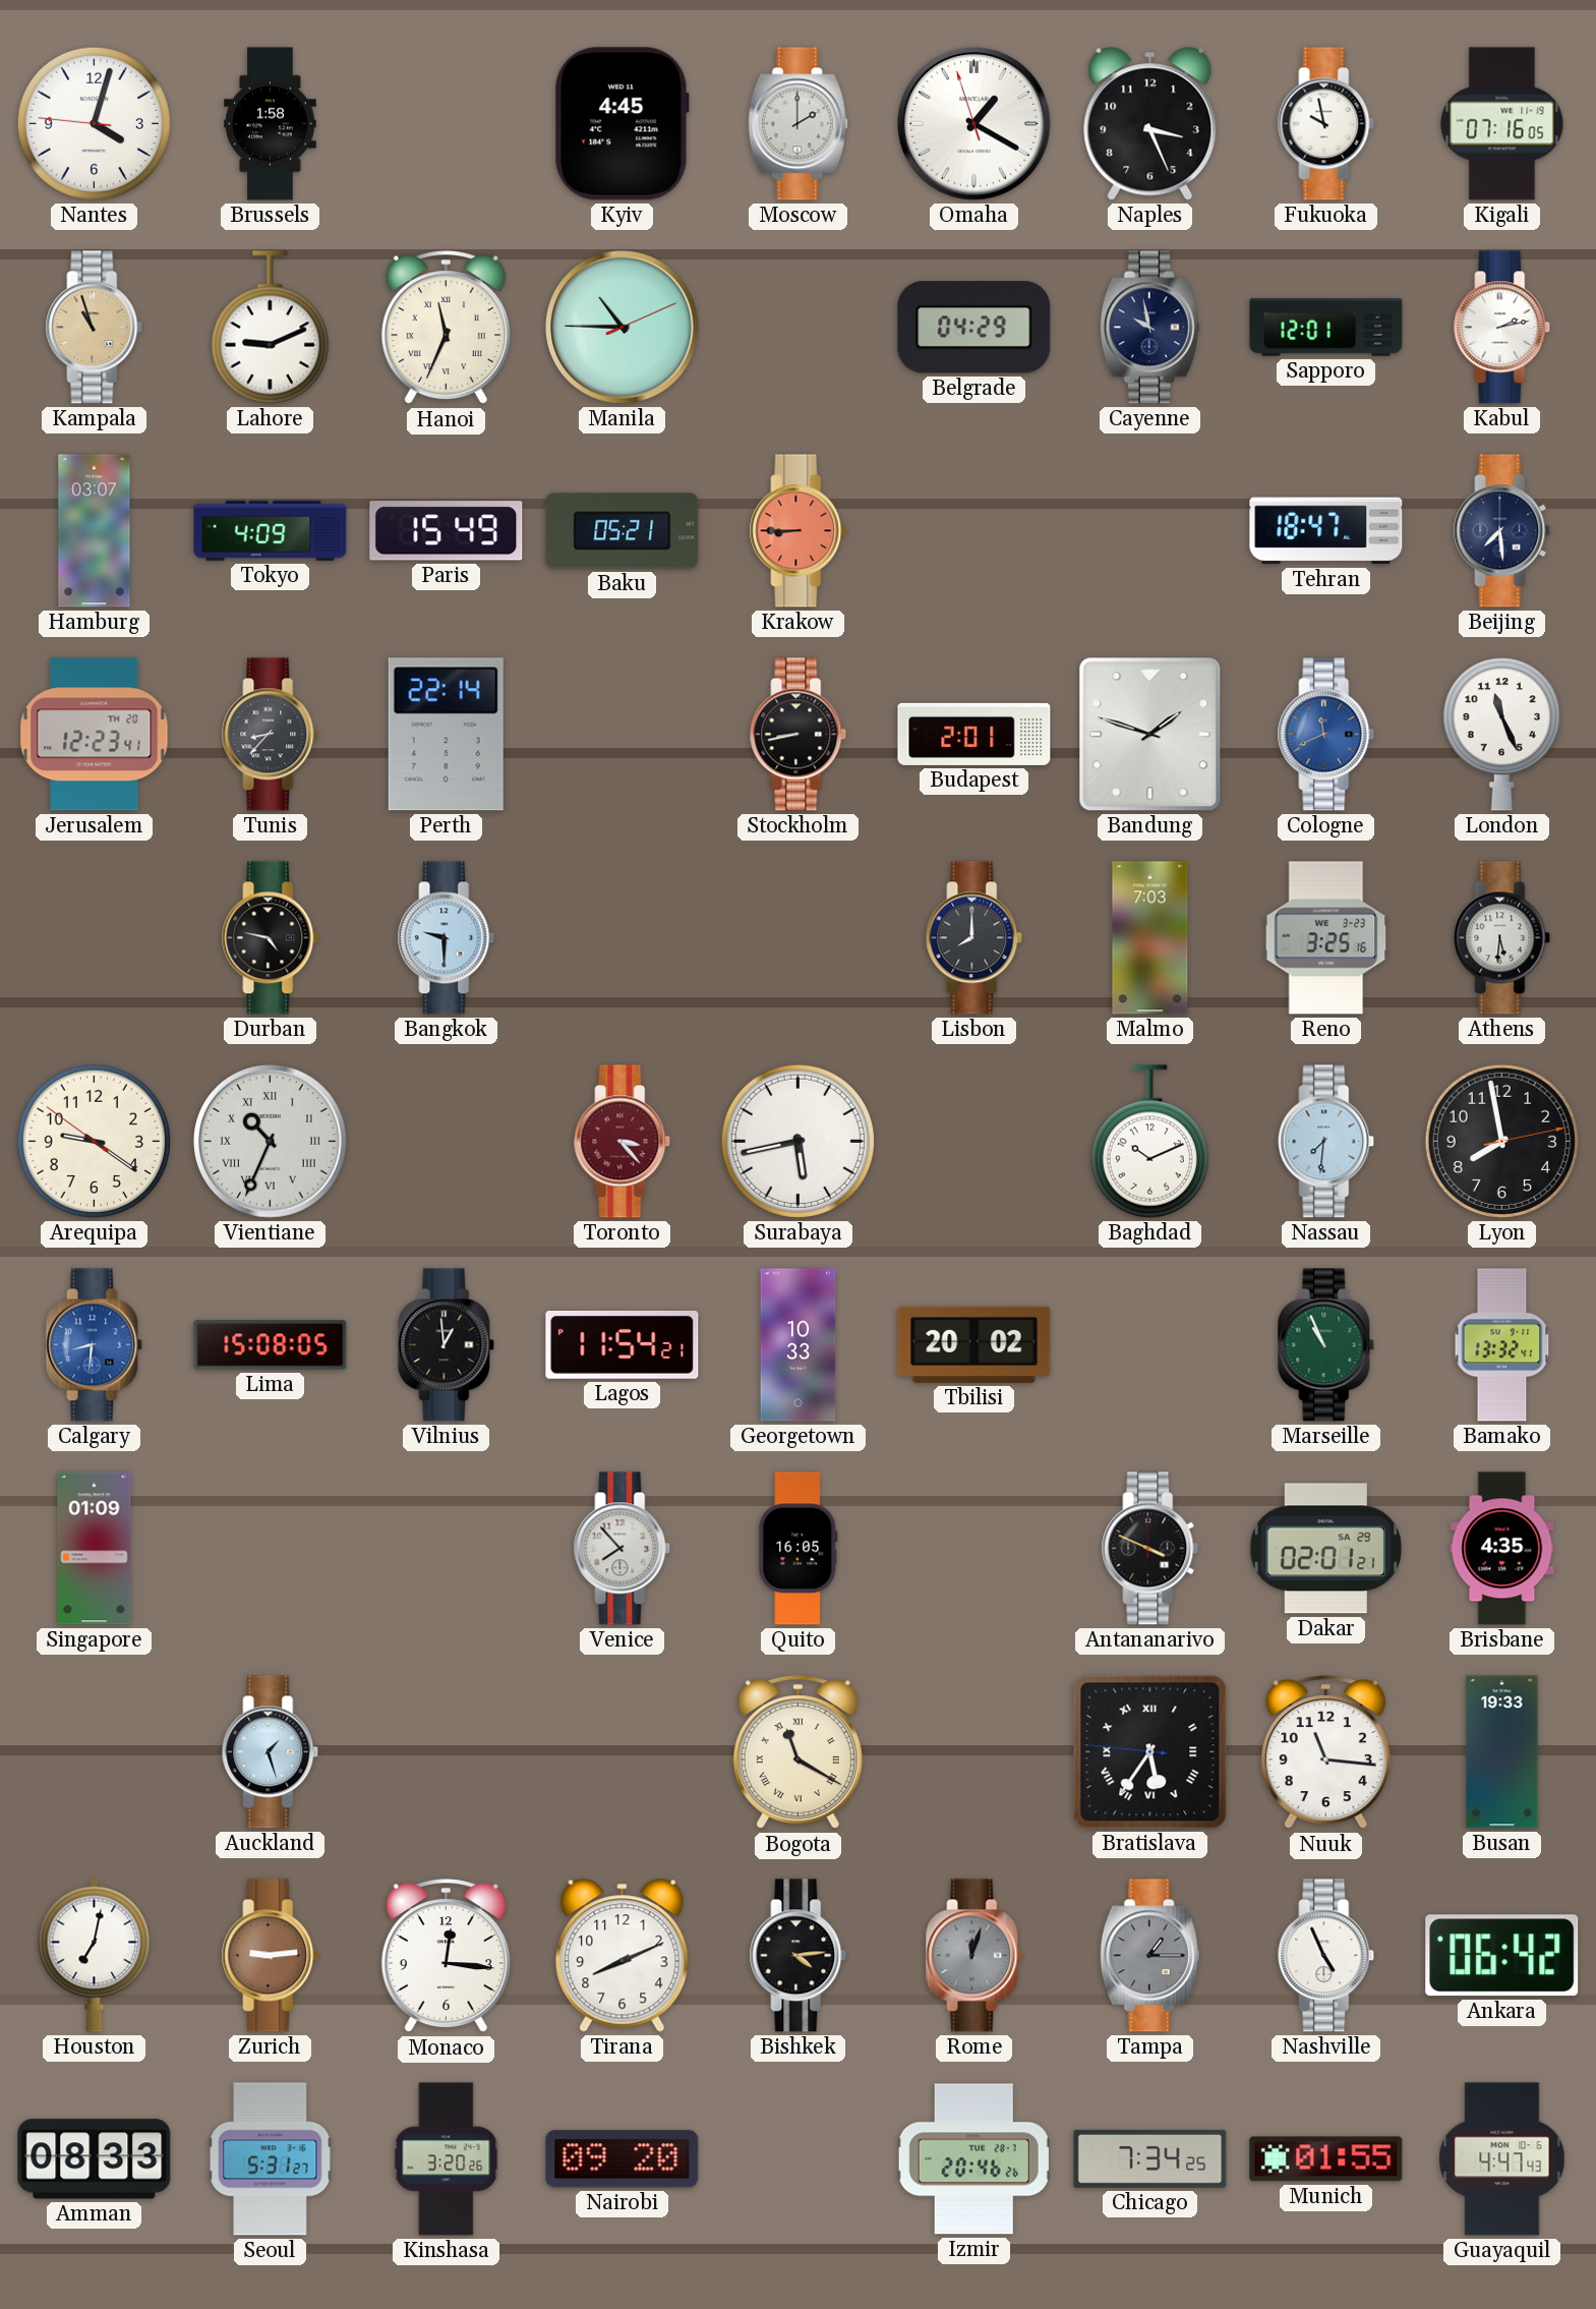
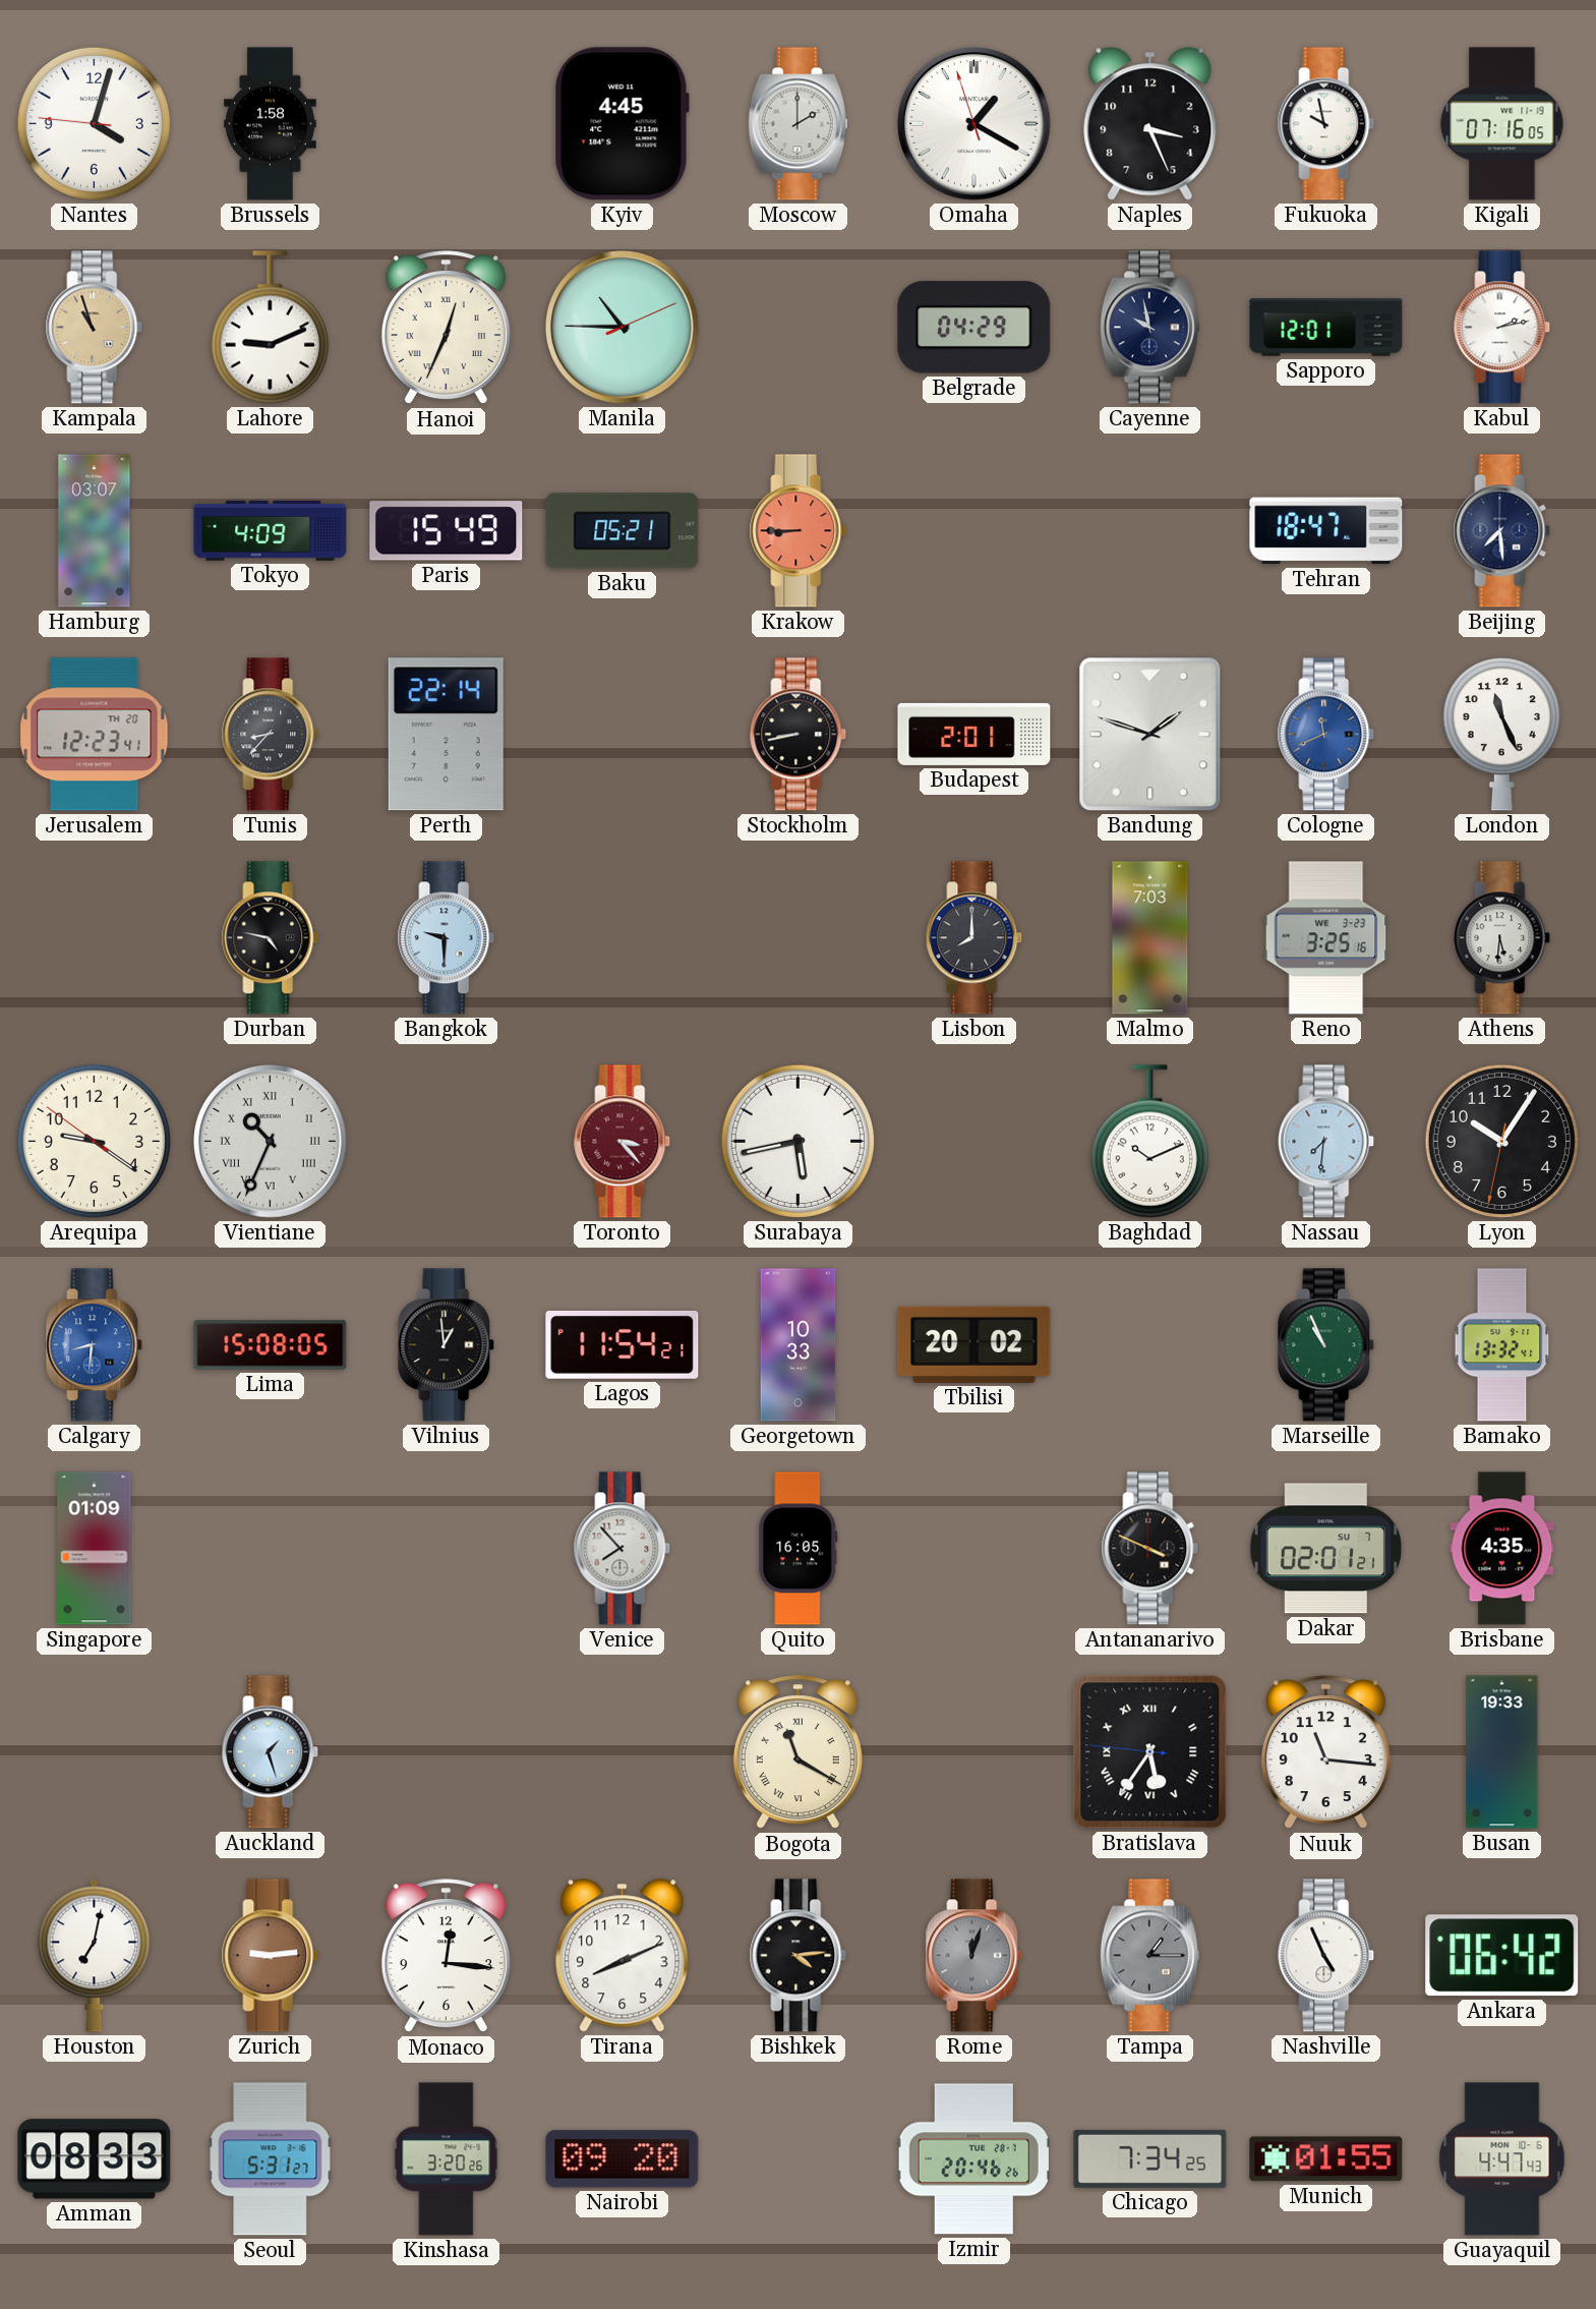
Hanoi: 11:34 -> 12:34
Lyon: 7:58 -> 10:05
Dakar date: SA 29 -> SU 7
